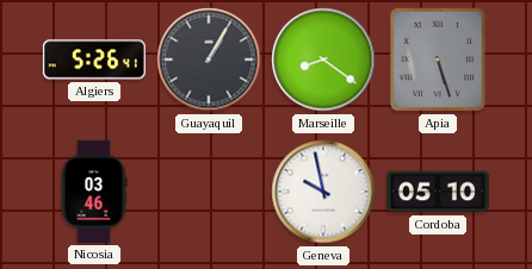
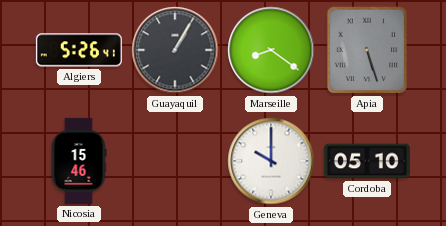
Nicosia: 03:46 -> 15:46
Geneva: 9:58 -> 10:00
